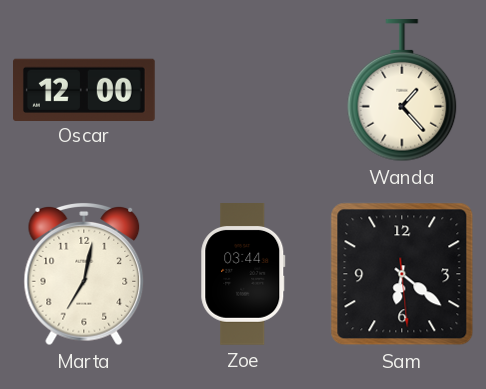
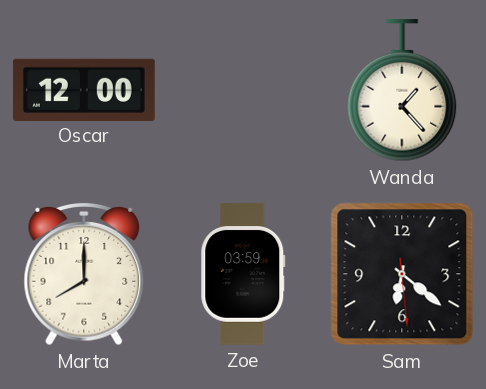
Marta: 7:02 -> 8:00
Zoe: 03:44 -> 03:59
